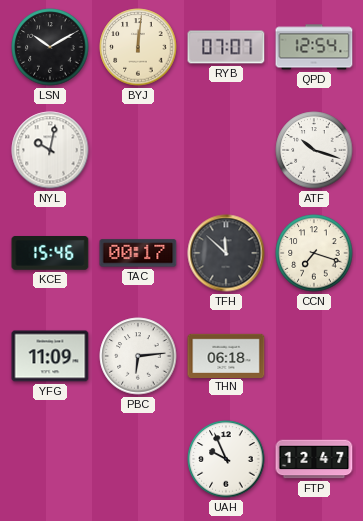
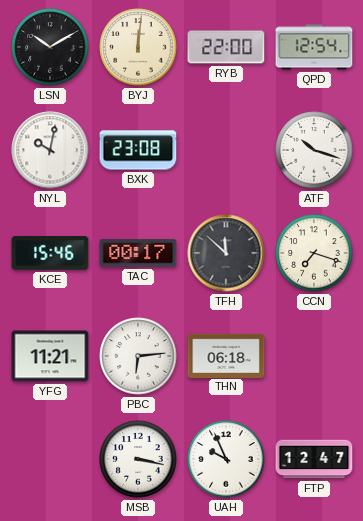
RYB: 07:07 -> 22:00
BXK: none -> 23:08
YFG: 11:09 -> 11:21
MSB: none -> 3:17
